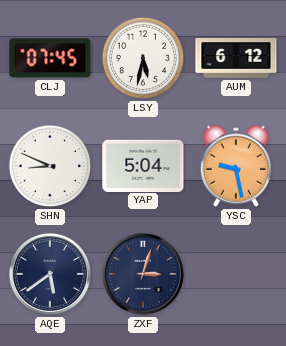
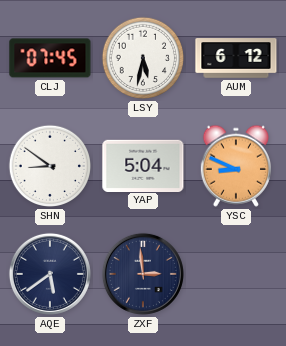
SHN: 8:49 -> 8:51
YSC: 9:28 -> 8:49
ZXF: 3:03 -> 2:59
